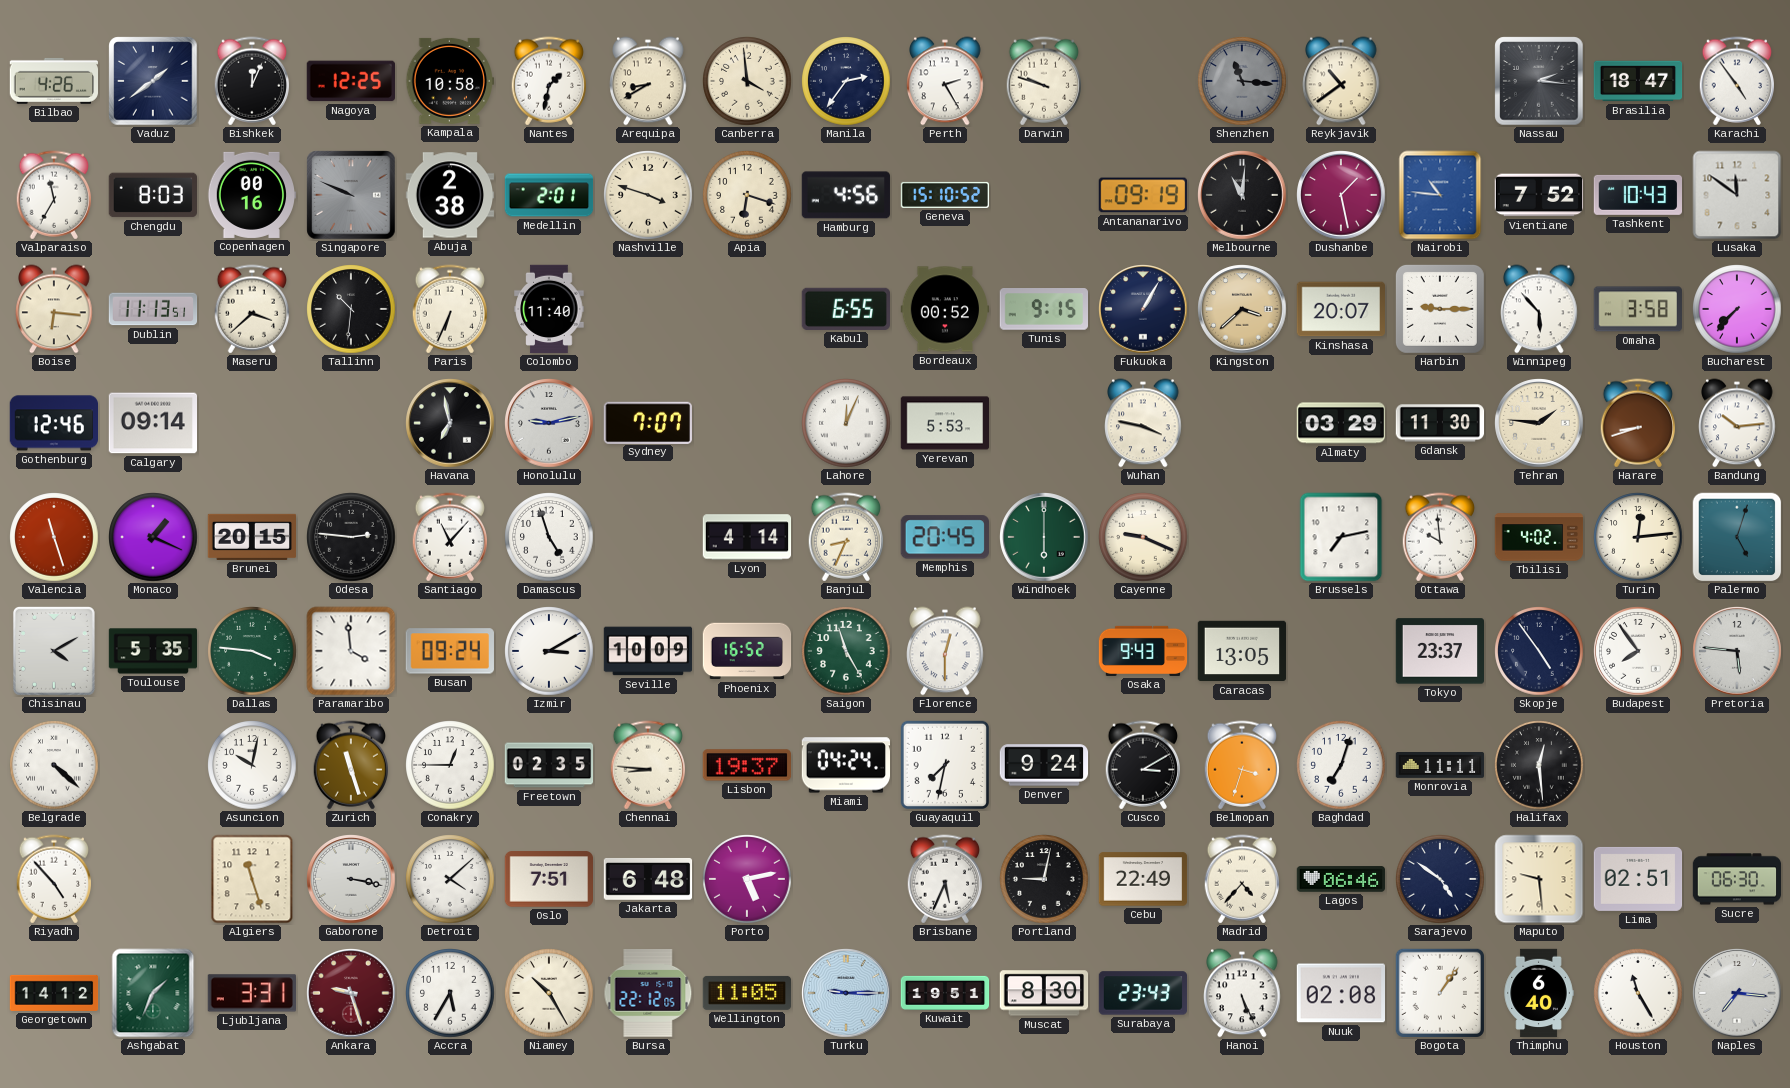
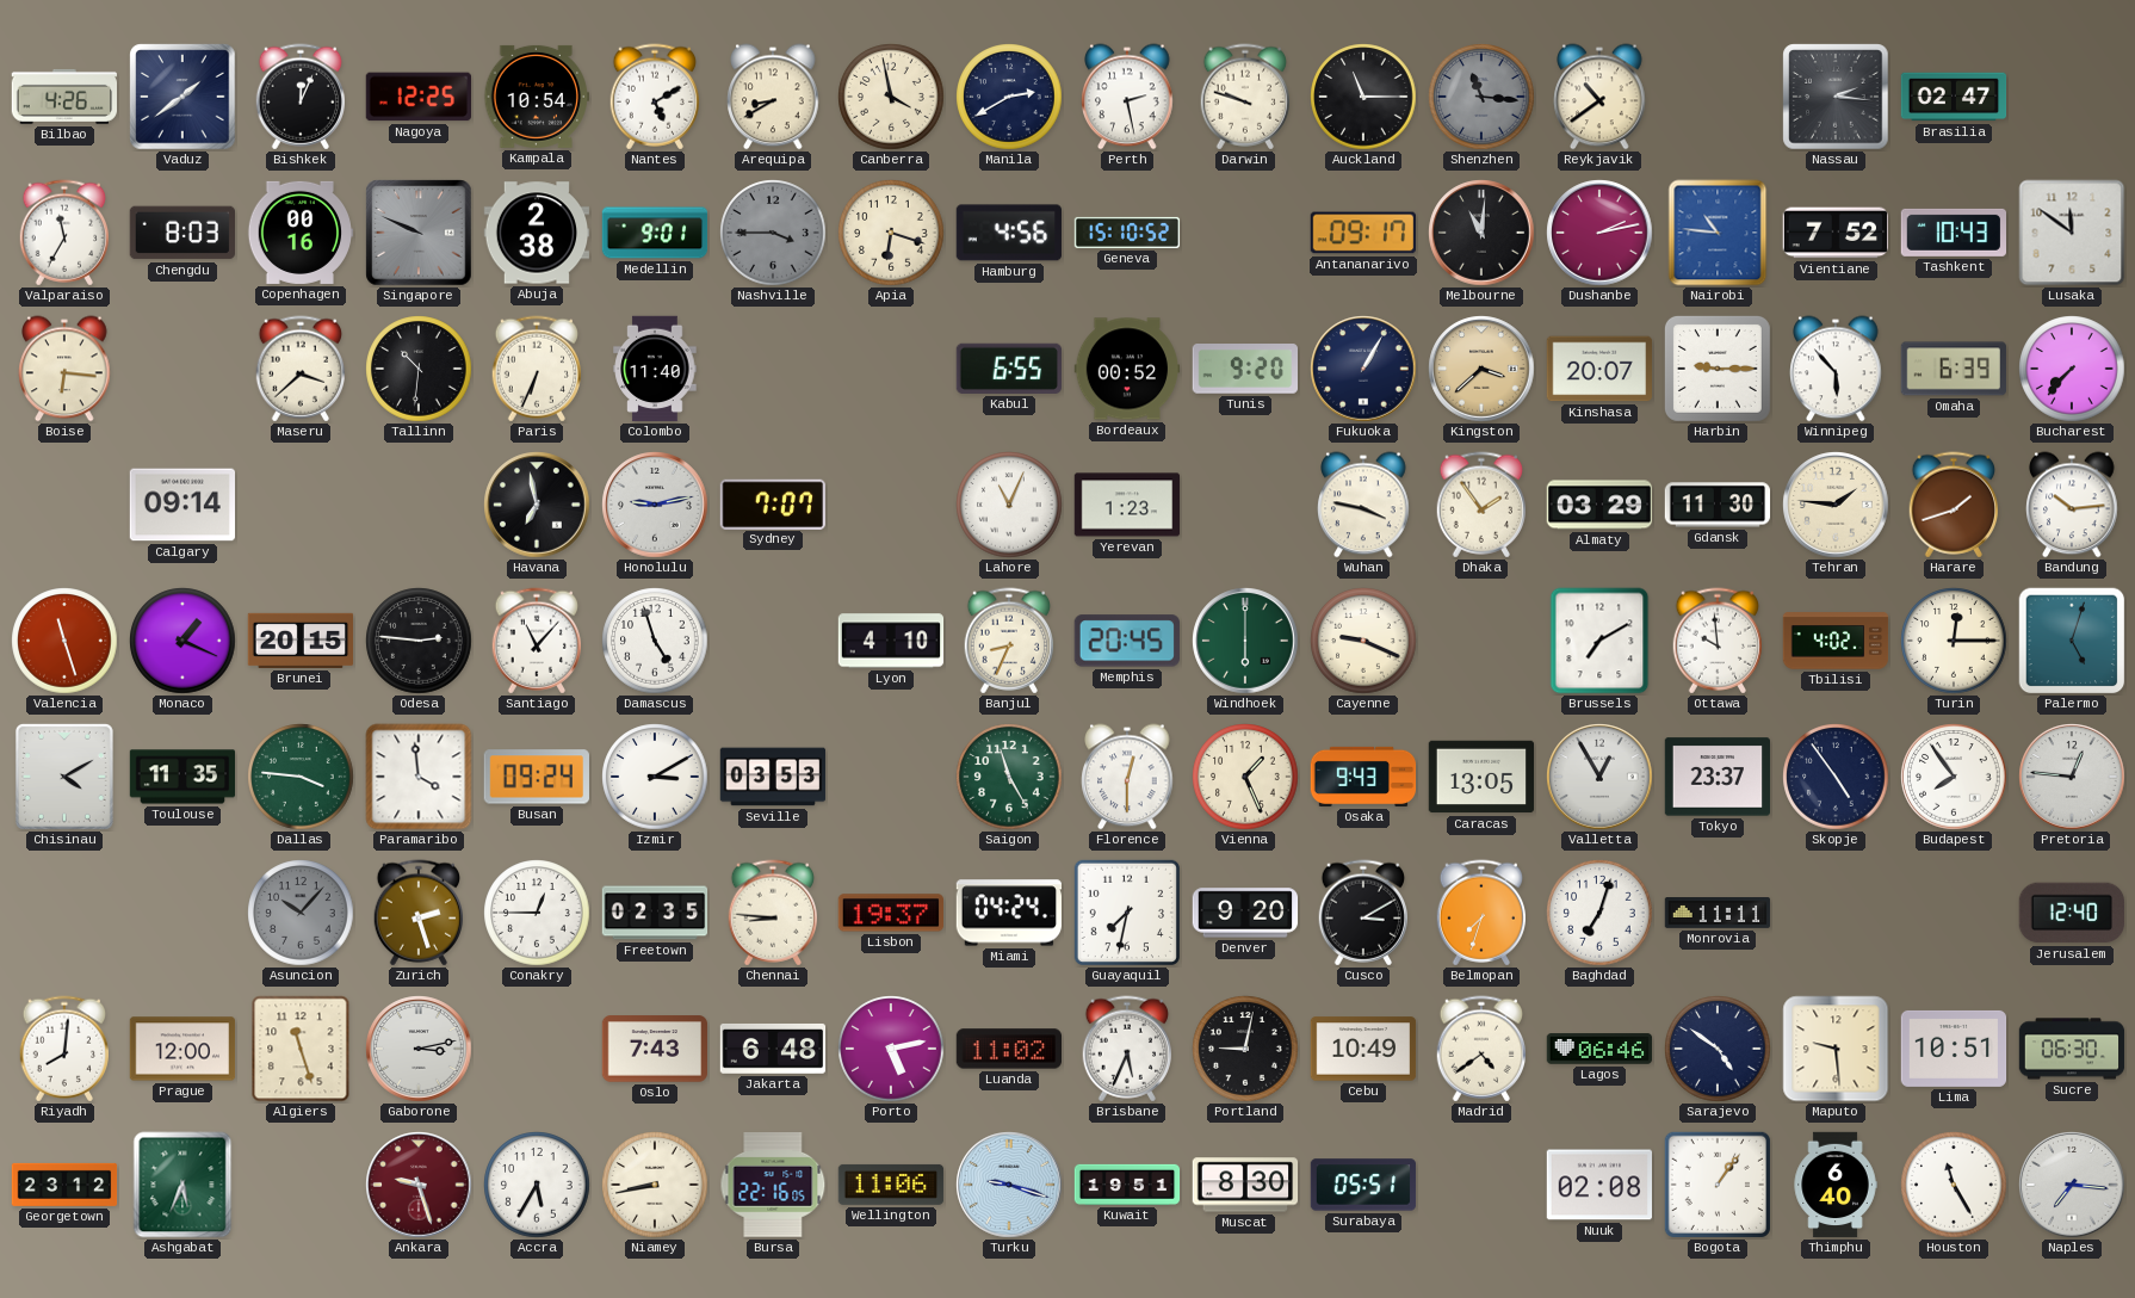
Kampala: 10:58 -> 10:54
Nantes: 1:32 -> 5:10
Canberra: 3:59 -> 3:58
Manila: 2:36 -> 2:40
Perth: 2:25 -> 2:28
Auckland: none -> 11:15
Brasilia: 18:47 -> 02:47
Karachi: 4:54 -> none
Medellin: 2:01 -> 9:01
Nashville: 3:48 -> 3:45
Nashville dial: cream -> grey
Antananarivo: 09:19 -> 09:17
Dushanbe: 1:28 -> 2:13
Dublin: 11:13 -> none
Tunis: 9:15 -> 9:20
Omaha: 3:58 -> 6:39
Gothenburg: 12:46 -> none
Lahore: 12:04 -> 11:04
Yerevan: 5:53 -> 1:23
Dhaka: none -> 1:54
Harare: 8:42 -> 1:42
Lyon: 4:14 -> 4:10
Brussels: 7:13 -> 7:10
Turin: 12:14 -> 12:15
Toulouse: 5:35 -> 11:35
Seville: 10:09 -> 03:53
Phoenix: 16:52 -> none
Vienna: none -> 1:26
Valletta: none -> 12:55
Pretoria: 5:46 -> 12:46
Belgrade: 4:22 -> none
Asuncion: 10:02 -> 10:07
Asuncion dial: white -> grey
Zurich: 11:27 -> 2:27
Denver: 9:24 -> 9:20
Belmopan: 3:33 -> 7:33
Halifax: 12:29 -> none
Jerusalem: none -> 12:40
Riyadh: 4:53 -> 8:01
Prague: none -> 12:00
Gaborone: 3:17 -> 3:13
Detroit: 4:08 -> none
Oslo: 7:51 -> 7:43
Luanda: none -> 11:02
Cebu: 22:49 -> 10:49
Madrid: 4:37 -> 4:39
Lima: 02:51 -> 10:51
Georgetown: 14:12 -> 23:12
Ashgabat: 1:34 -> 5:34
Ljubljana: 3:31 -> none
Niamey: 10:25 -> 8:43
Bursa: 22:12 -> 22:16
Wellington: 11:05 -> 11:06
Turku: 9:15 -> 9:18
Surabaya: 23:43 -> 05:51
Hanoi: 5:26 -> none
